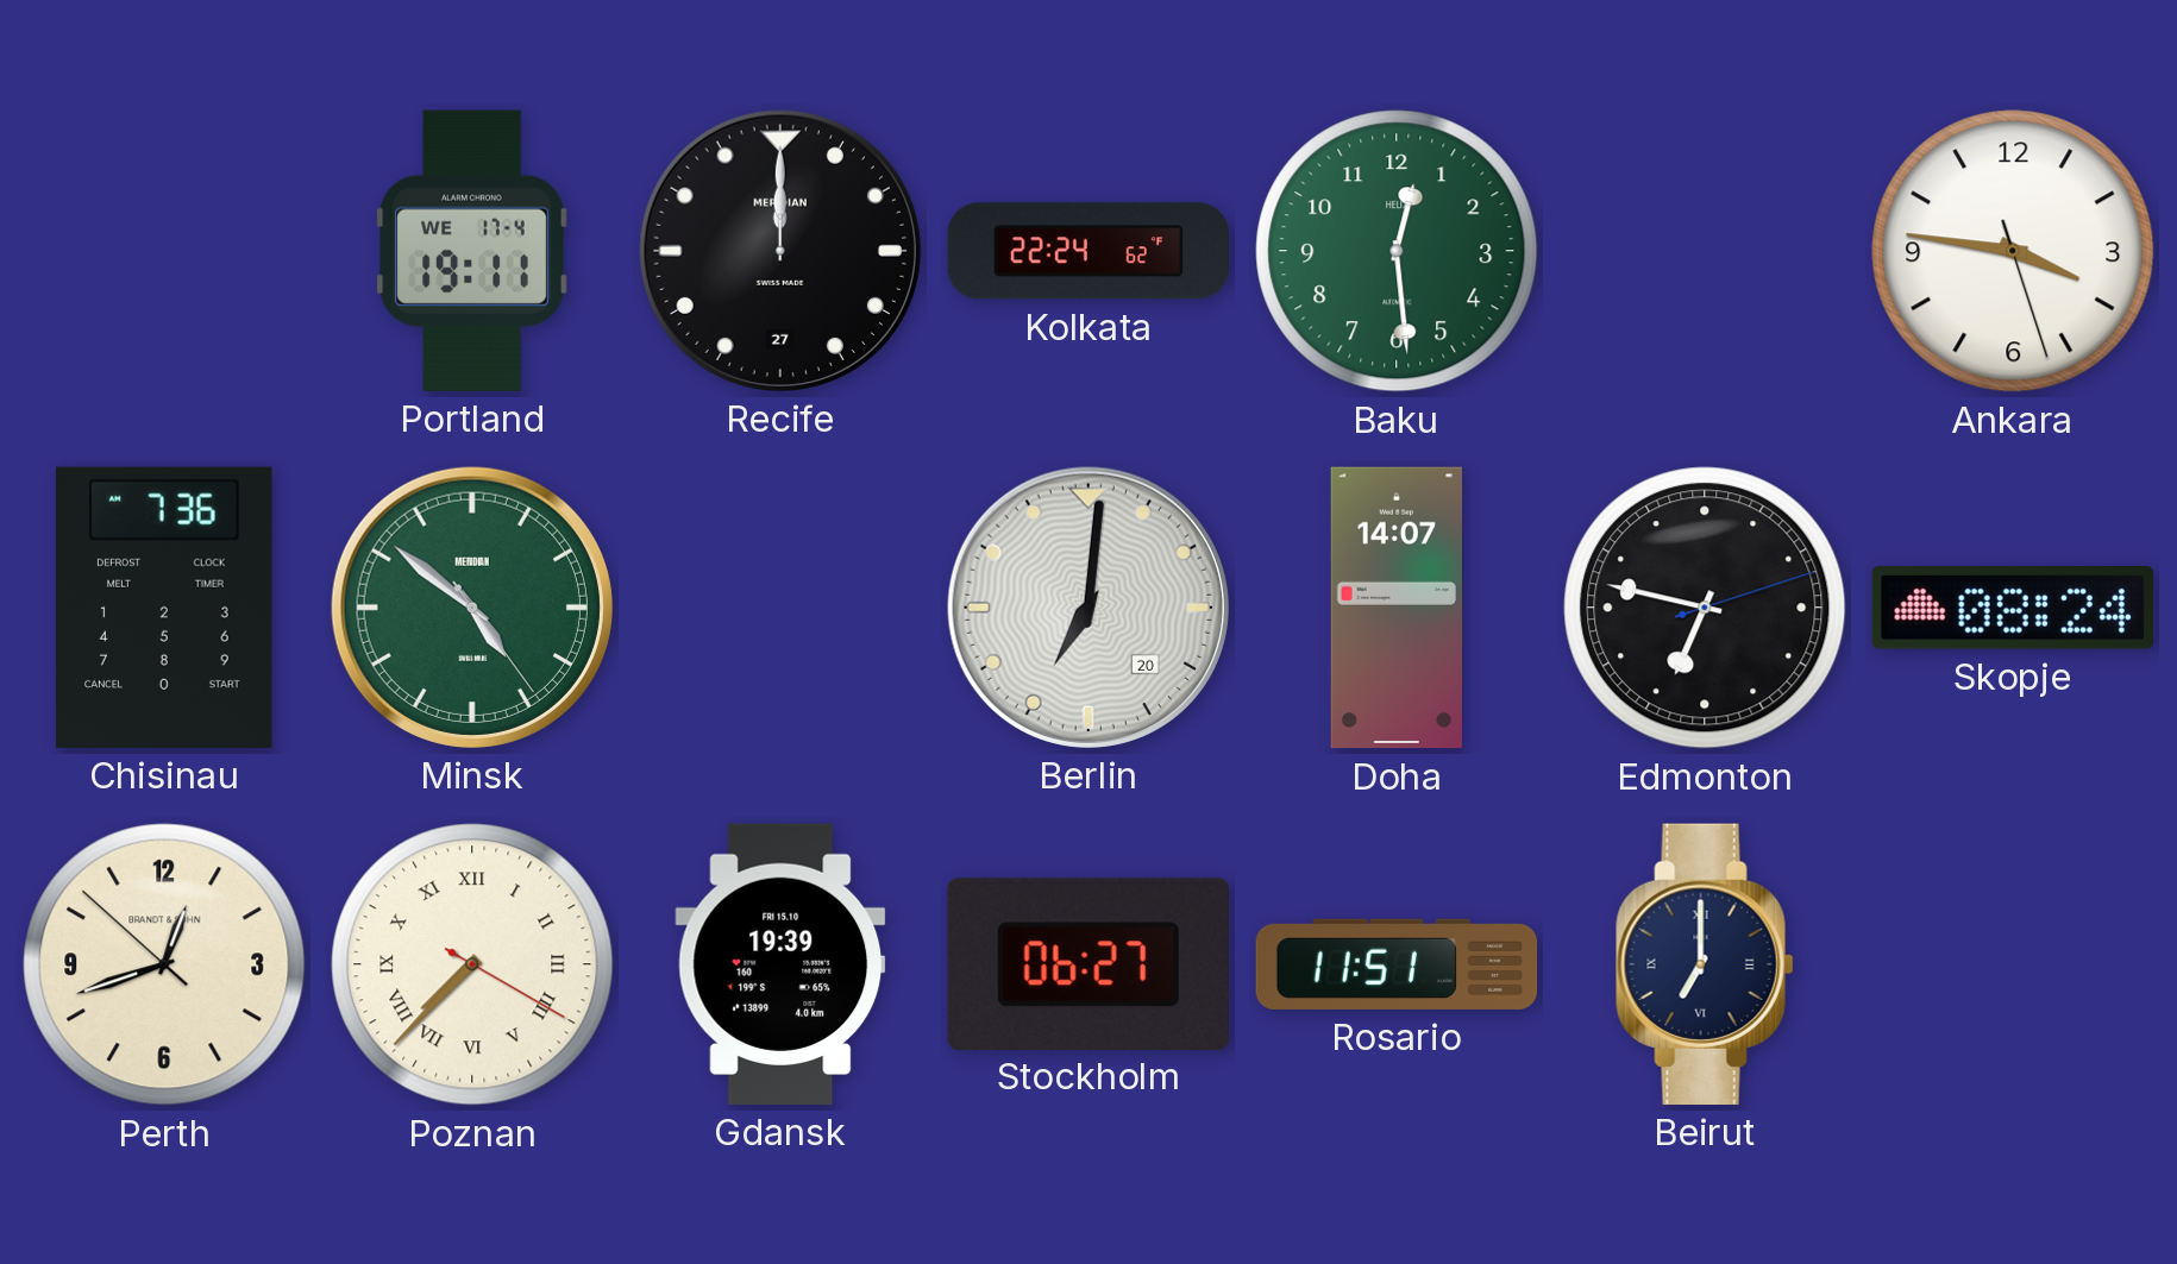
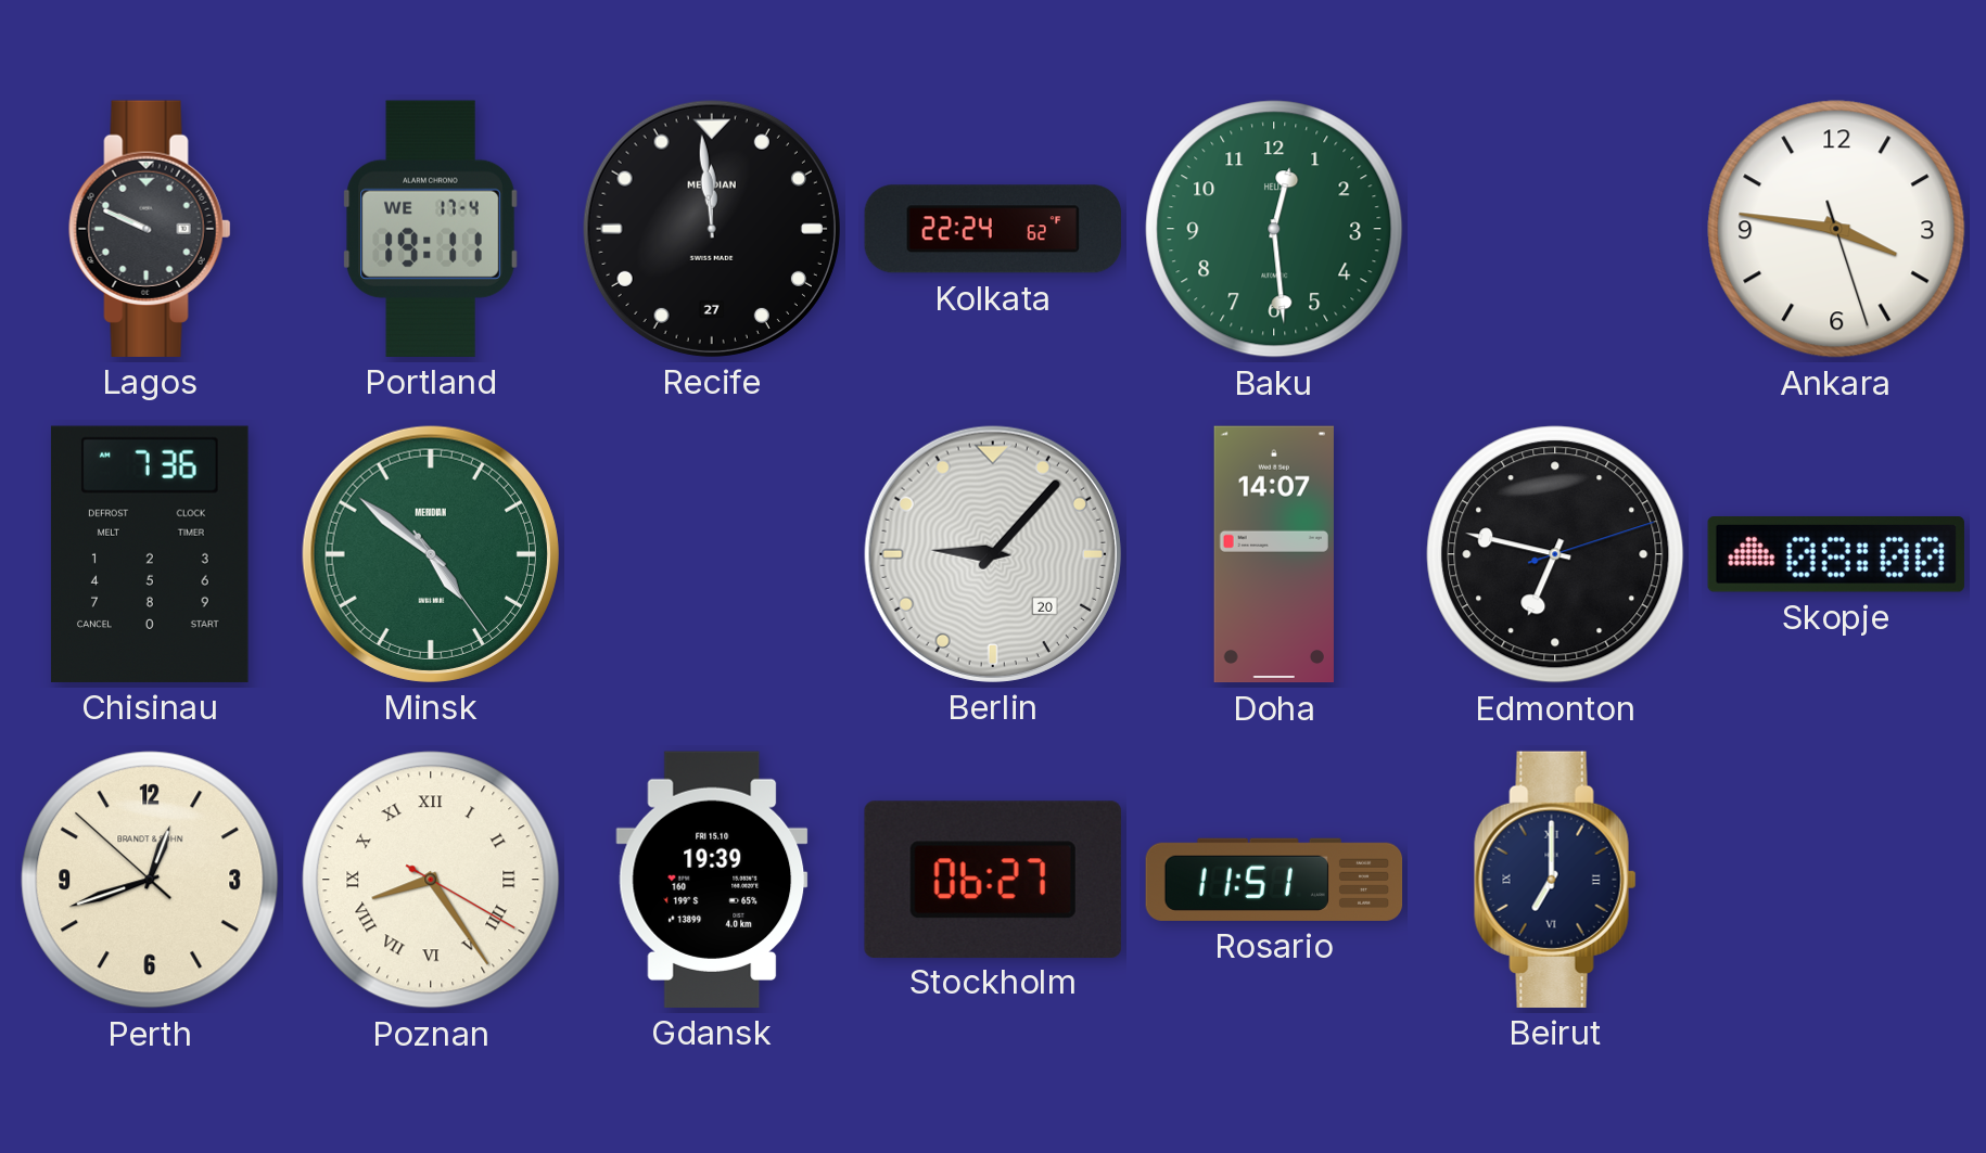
Lagos: none -> 9:49
Recife: 12:00 -> 11:59
Berlin: 7:01 -> 9:07
Skopje: 08:24 -> 08:00
Poznan: 7:37 -> 8:24
